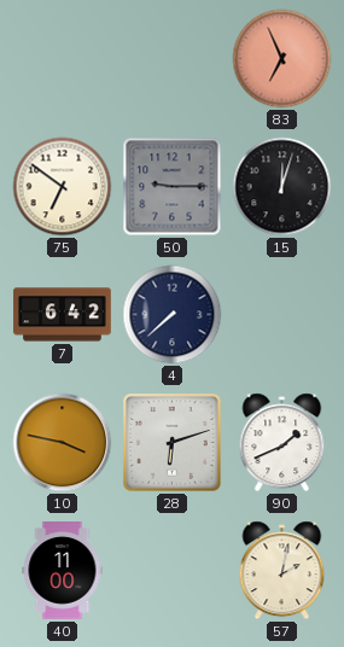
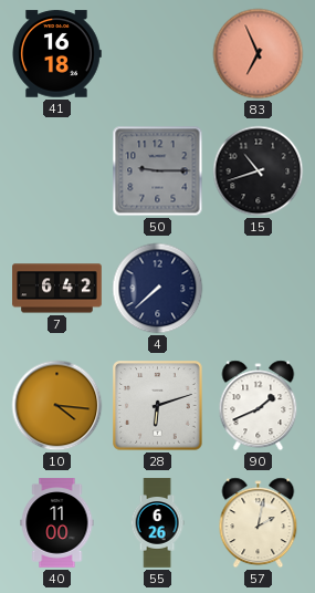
41: none -> 16:18
75: 6:51 -> none
15: 12:03 -> 10:42
10: 3:47 -> 4:16
55: none -> 6:26
